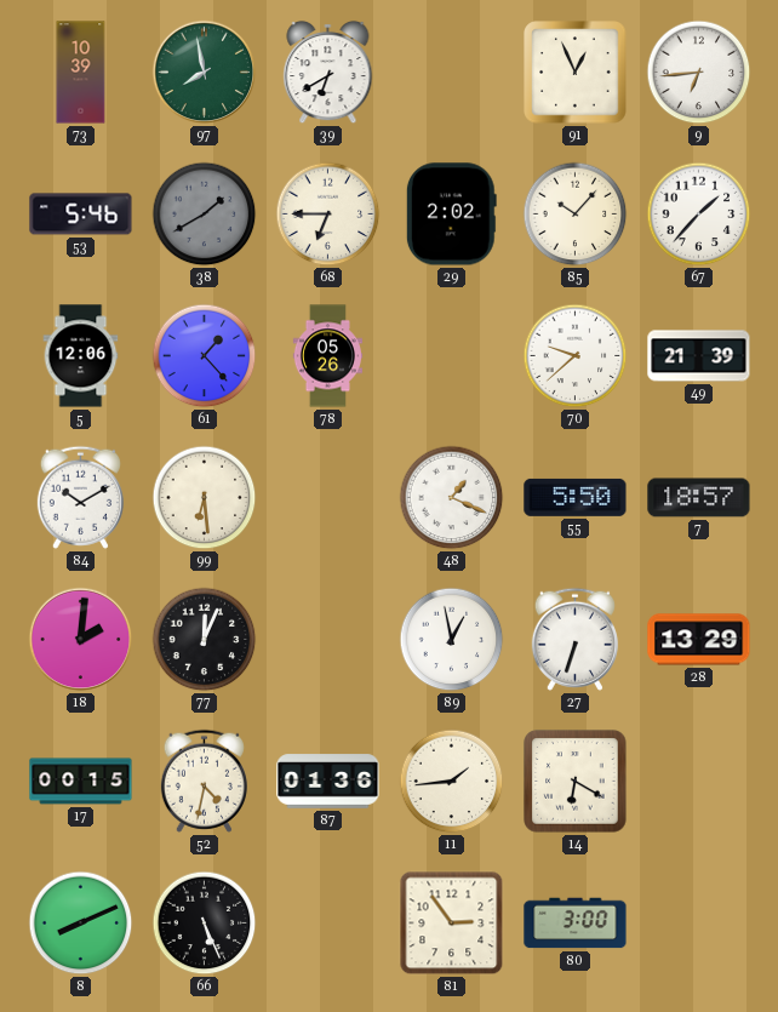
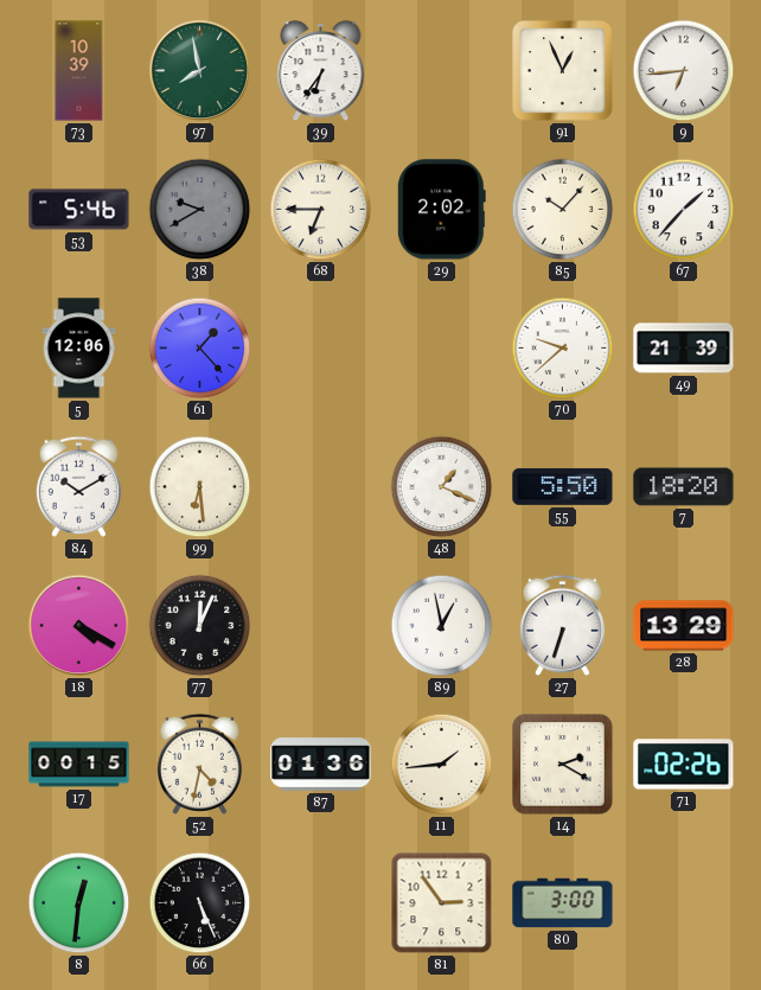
39: 6:40 -> 6:36
38: 1:40 -> 9:40
78: 05:26 -> none
7: 18:57 -> 18:20
18: 2:01 -> 4:20
14: 6:20 -> 2:20
71: none -> 02:26
8: 8:11 -> 12:31
